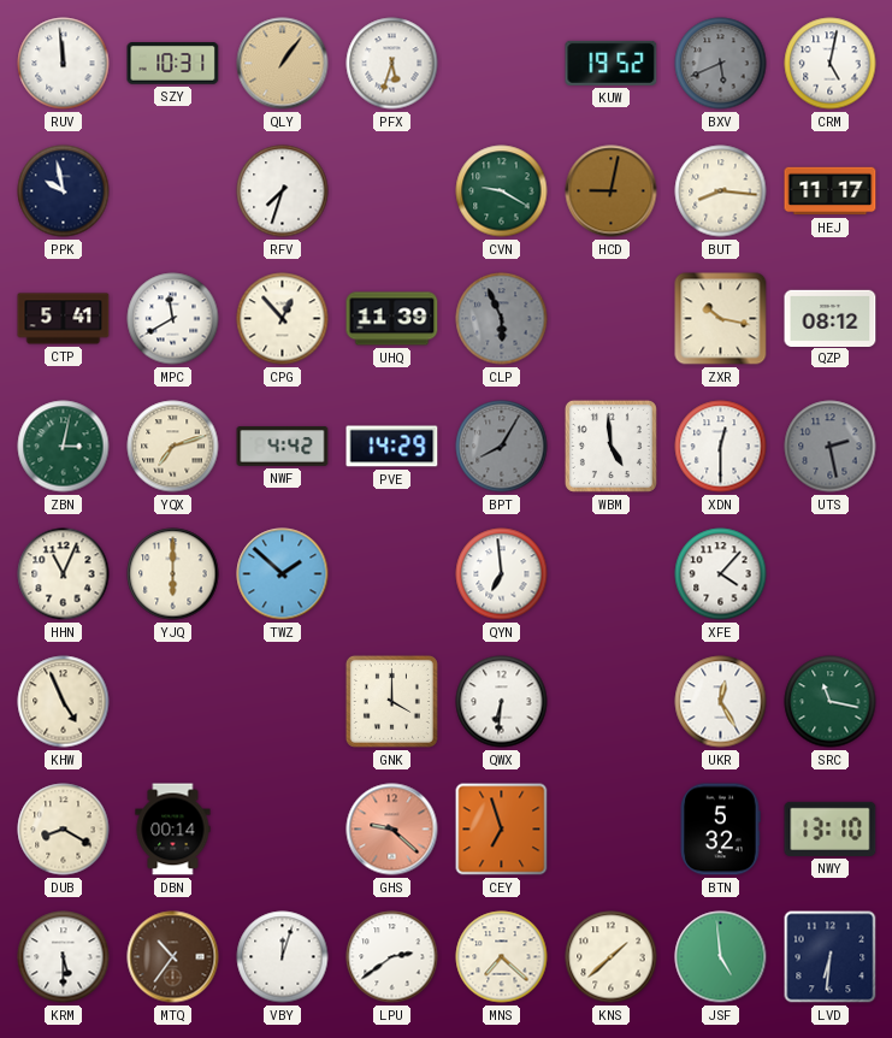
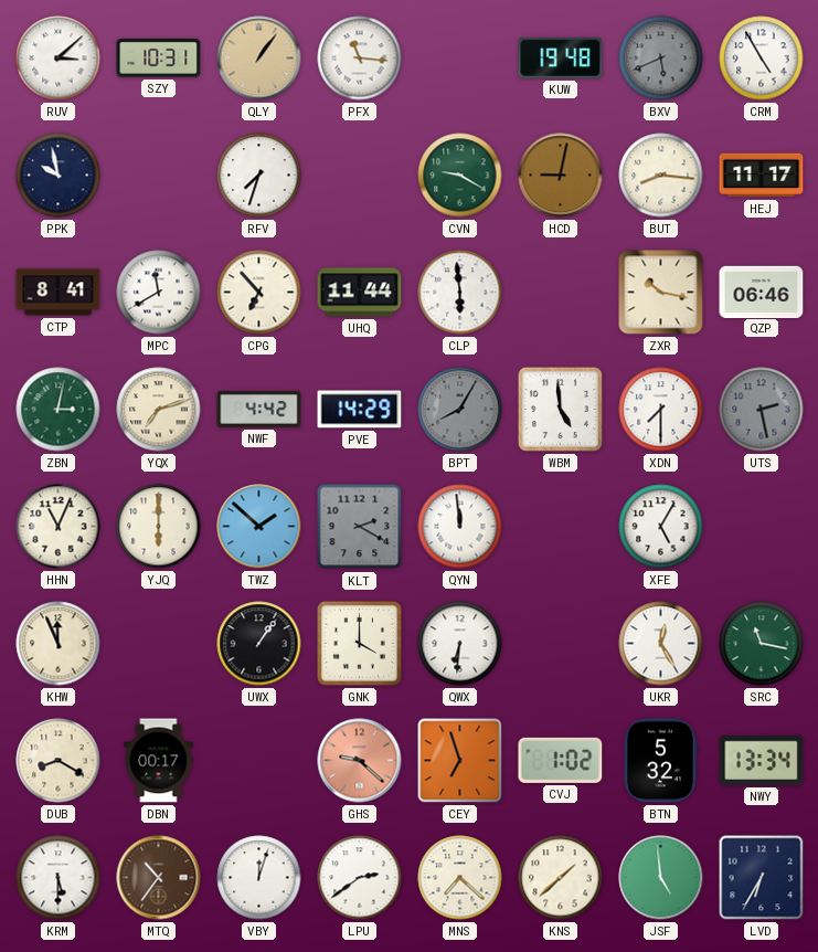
RUV: 11:59 -> 3:08
PFX: 5:33 -> 11:16
KUW: 19:52 -> 19:48
CRM: 5:02 -> 4:55
CTP: 5:41 -> 8:41
CPG: 12:53 -> 6:53
UHQ: 11:39 -> 11:44
CLP: 5:56 -> 5:59
CLP dial: grey -> white
QZP: 08:12 -> 06:46
XDN: 12:30 -> 7:30
KLT: none -> 2:20
QYN: 6:59 -> 11:59
XFE: 4:07 -> 5:05
KHW: 4:56 -> 11:56
UWX: none -> 1:06
DBN: 00:14 -> 00:17
CVJ: none -> 1:02
NWY: 13:10 -> 13:34
LVD: 6:31 -> 6:35
